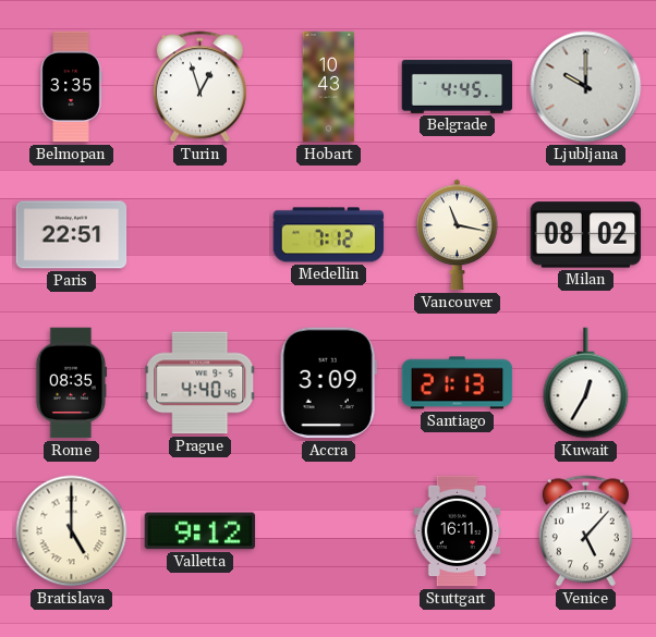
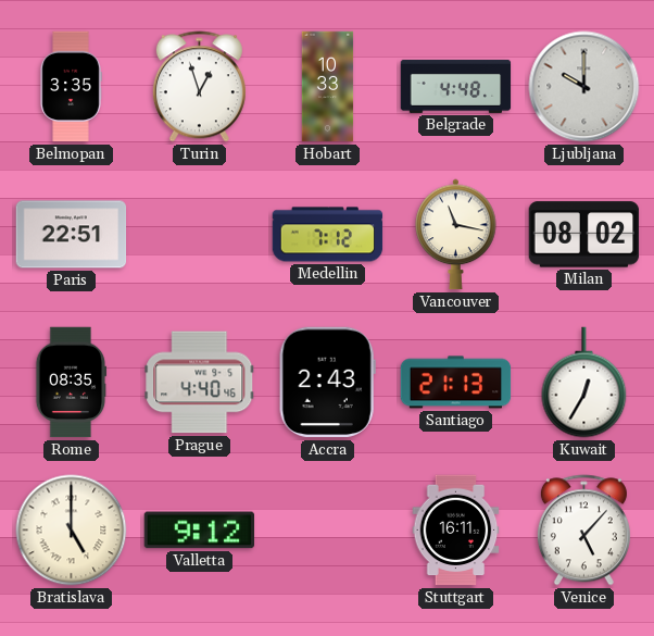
Hobart: 10:43 -> 10:33
Belgrade: 4:45 -> 4:48
Accra: 3:09 -> 2:43
